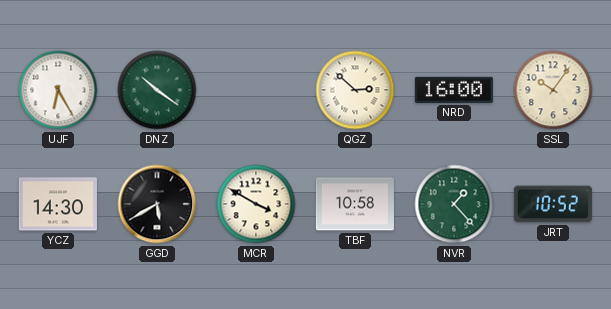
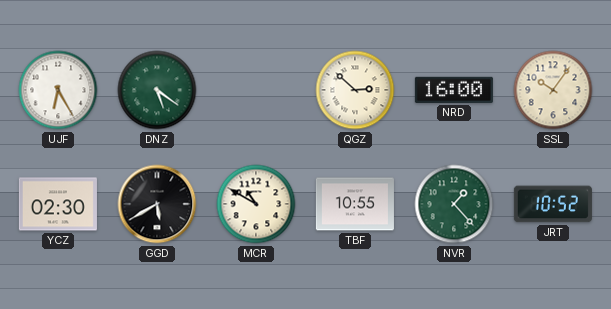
DNZ: 10:21 -> 5:21
YCZ: 14:30 -> 02:30
MCR: 3:50 -> 10:50
TBF: 10:58 -> 10:55
